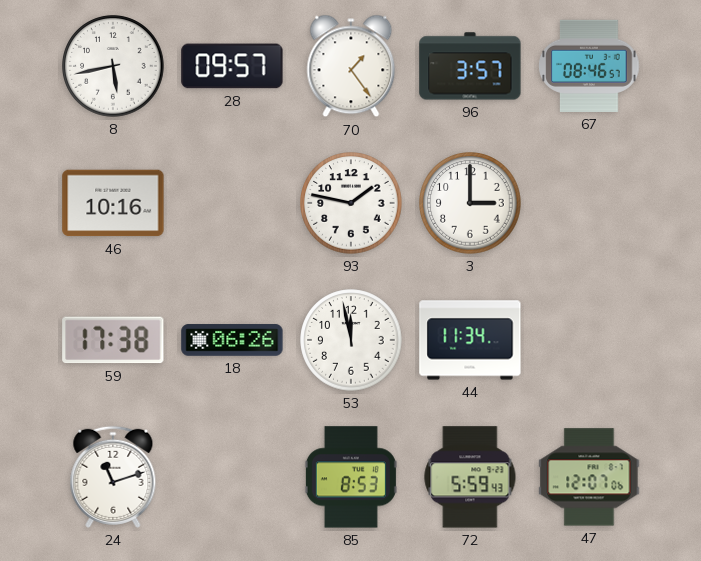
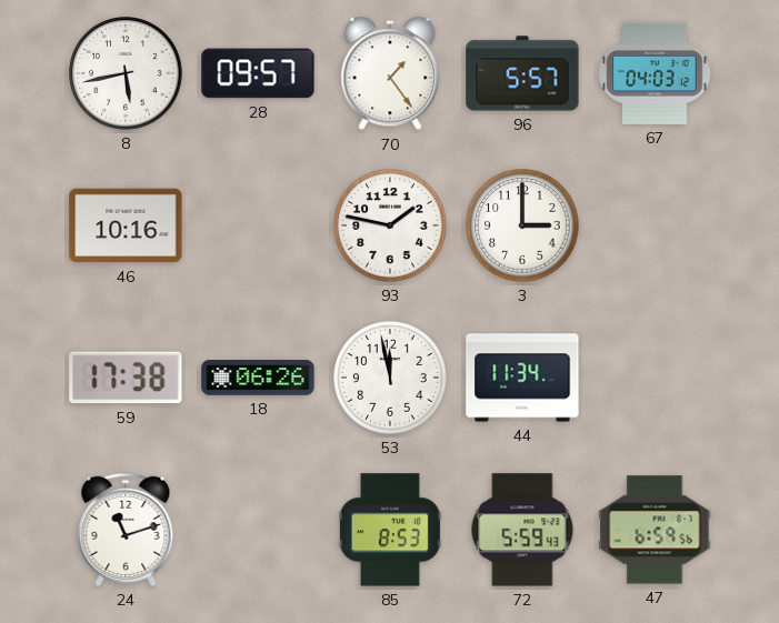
96: 3:57 -> 5:57
67: 08:46 -> 04:03
47: 12:07 -> 6:59
